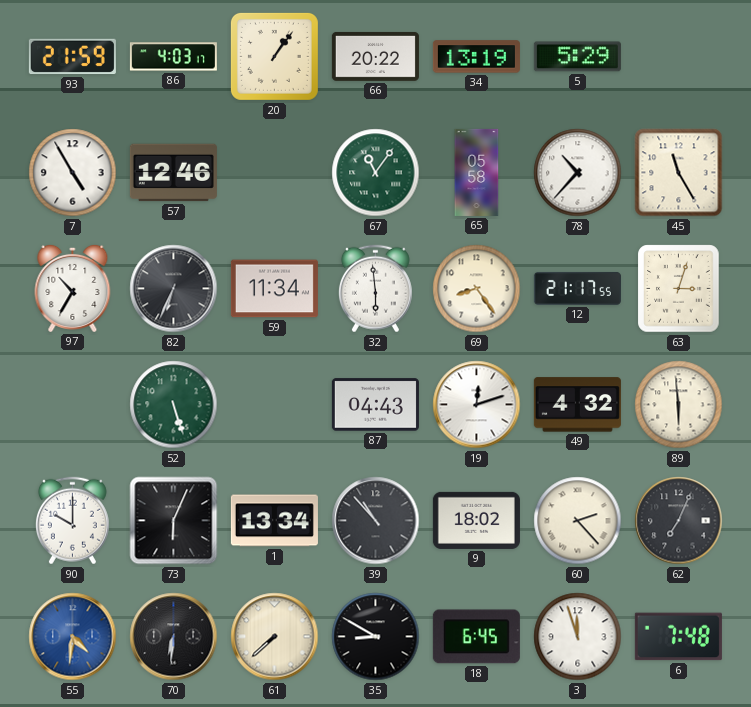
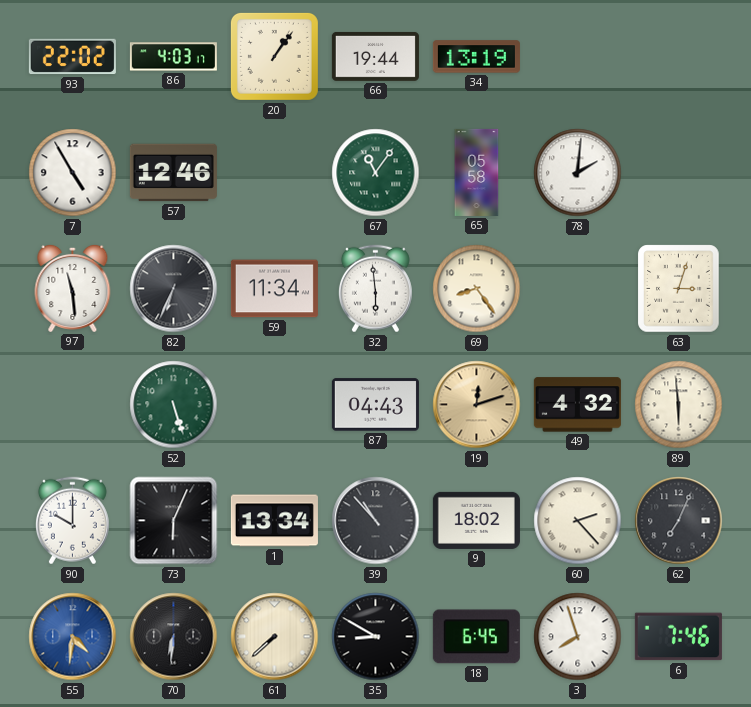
93: 21:59 -> 22:02
66: 20:22 -> 19:44
5: 5:29 -> none
78: 10:37 -> 2:01
45: 11:25 -> none
97: 10:35 -> 11:29
12: 21:17 -> none
19 dial: white -> champagne
3: 11:57 -> 7:57
6: 7:48 -> 7:46
